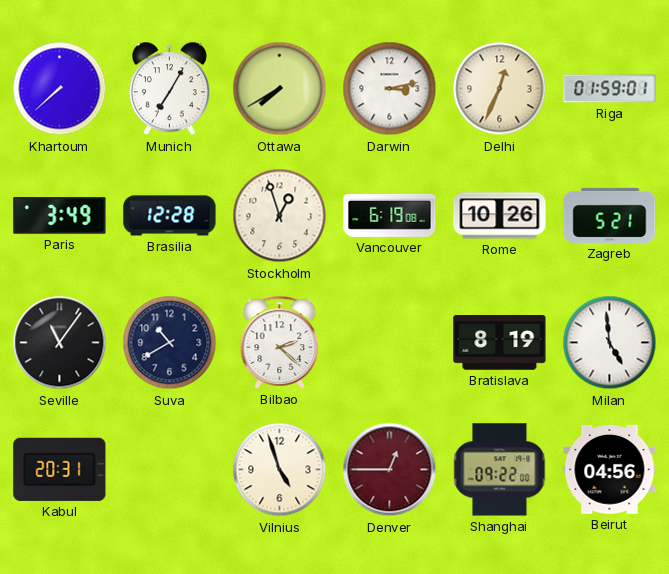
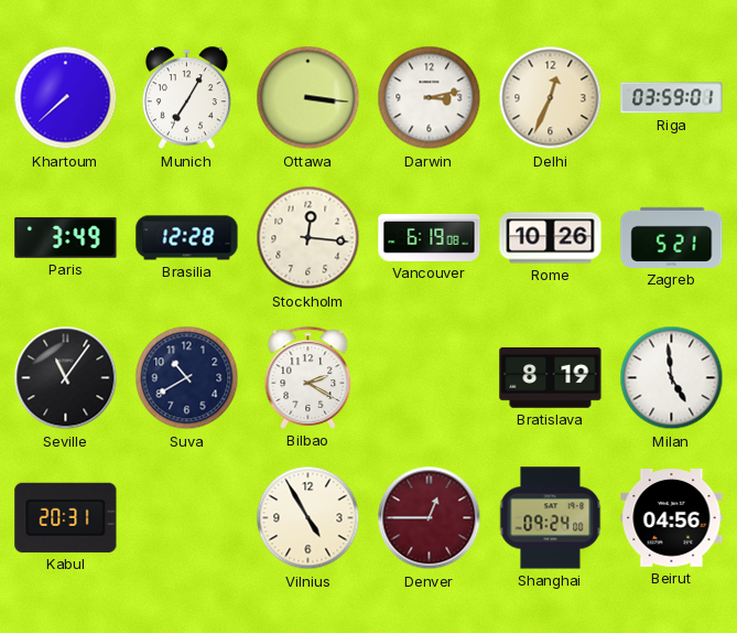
Ottawa: 7:40 -> 3:16
Riga: 01:59 -> 03:59
Stockholm: 12:57 -> 12:16
Bilbao: 2:22 -> 2:20
Vilnius: 4:57 -> 4:55
Shanghai: 09:22 -> 09:24
